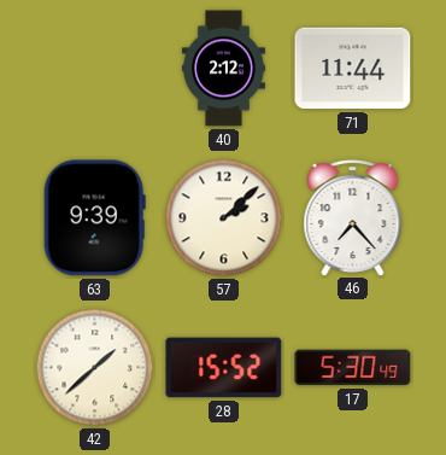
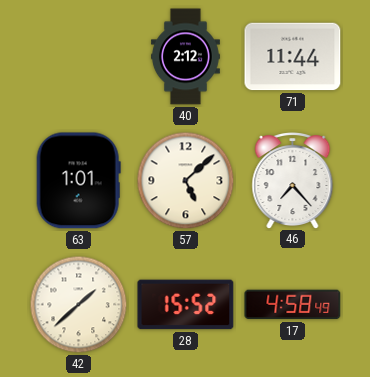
63: 9:39 -> 1:01
57: 2:08 -> 5:08
17: 5:30 -> 4:58
